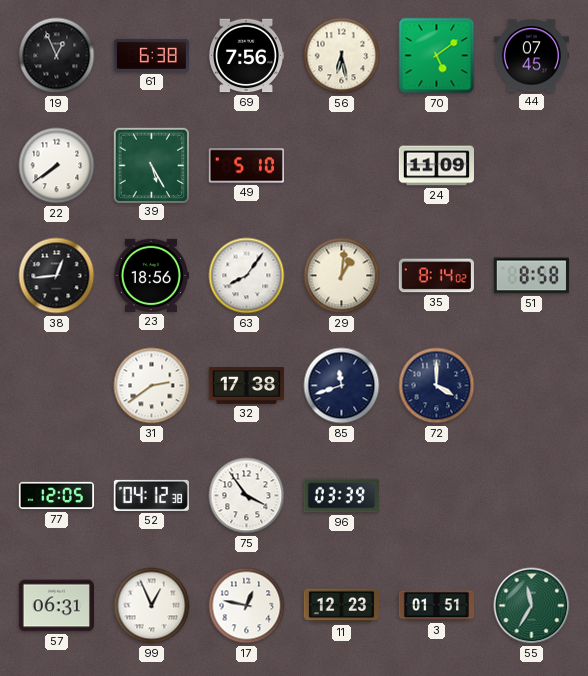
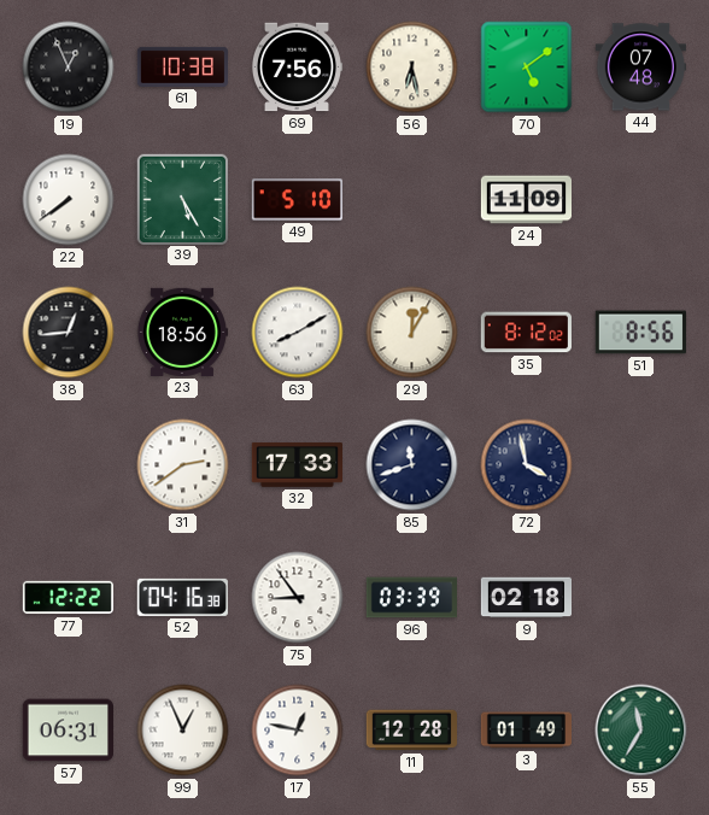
61: 6:38 -> 10:38
44: 07:45 -> 07:48
63: 8:06 -> 8:10
29: 1:01 -> 12:05
35: 8:14 -> 8:12
51: 8:58 -> 8:56
32: 17:38 -> 17:33
72: 4:00 -> 3:58
77: 12:05 -> 12:22
52: 04:12 -> 04:16
75: 3:54 -> 8:54
9: none -> 02:18
11: 12:23 -> 12:28
3: 01:51 -> 01:49
